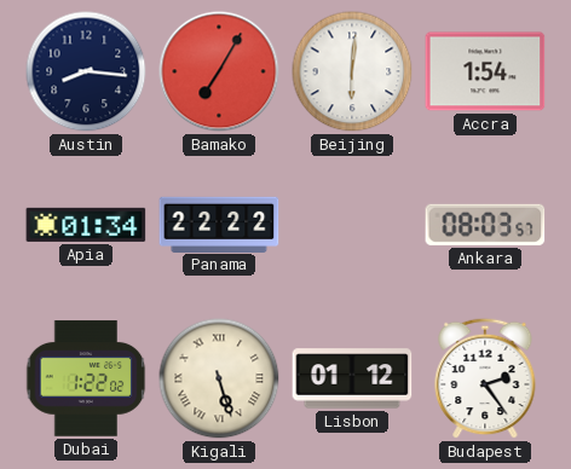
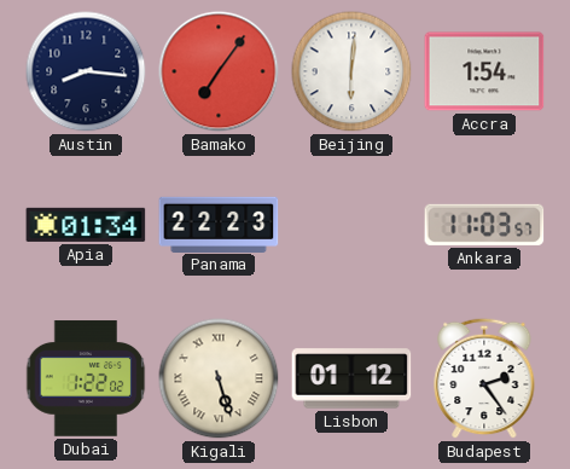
Bamako: 7:05 -> 7:06
Panama: 22:22 -> 22:23
Ankara: 08:03 -> 11:03
